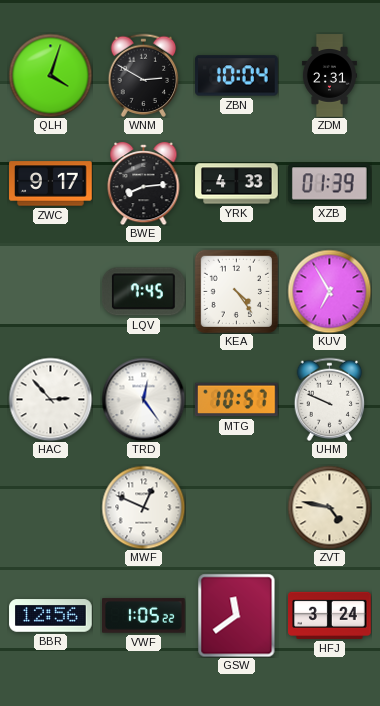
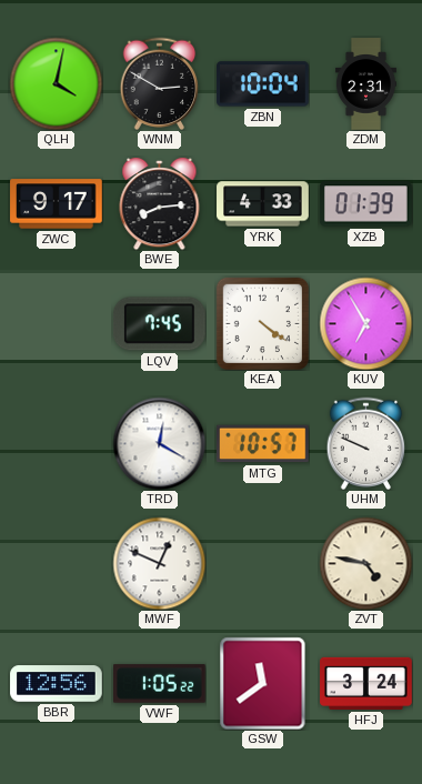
QLH: 4:03 -> 4:02
KEA: 4:24 -> 4:21
HAC: 2:53 -> none
TRD: 12:24 -> 12:20
